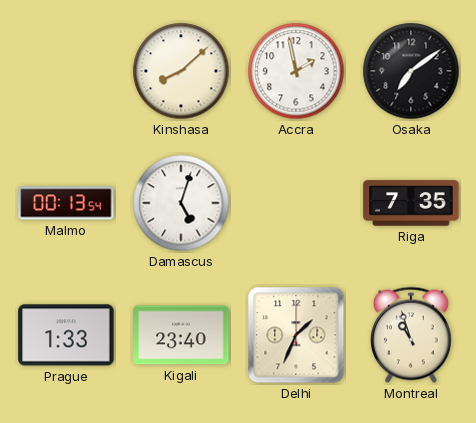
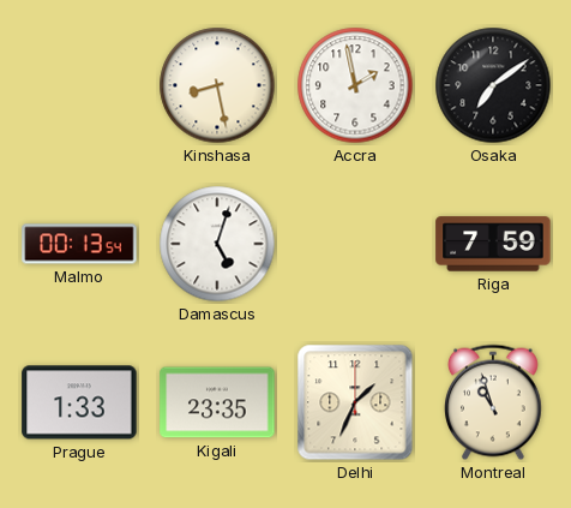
Kinshasa: 8:08 -> 8:28
Riga: 7:35 -> 7:59
Kigali: 23:40 -> 23:35
